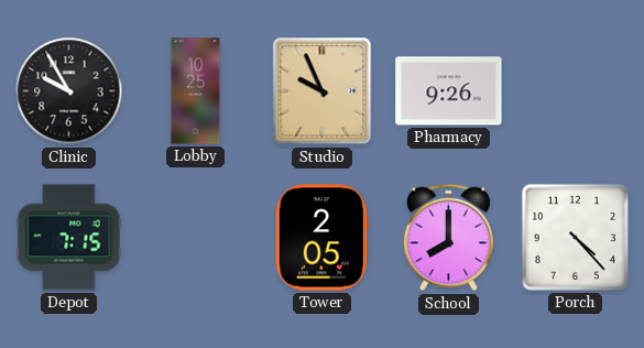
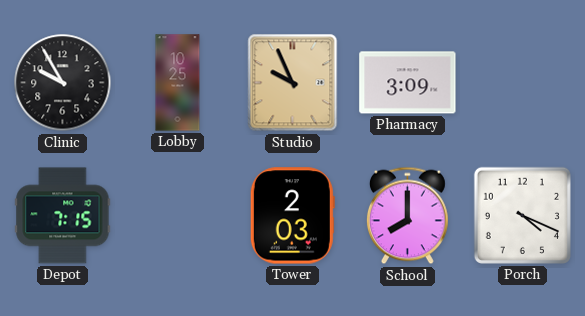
Pharmacy: 9:26 -> 3:09
Tower: 2:05 -> 2:03
Porch: 4:23 -> 4:19
